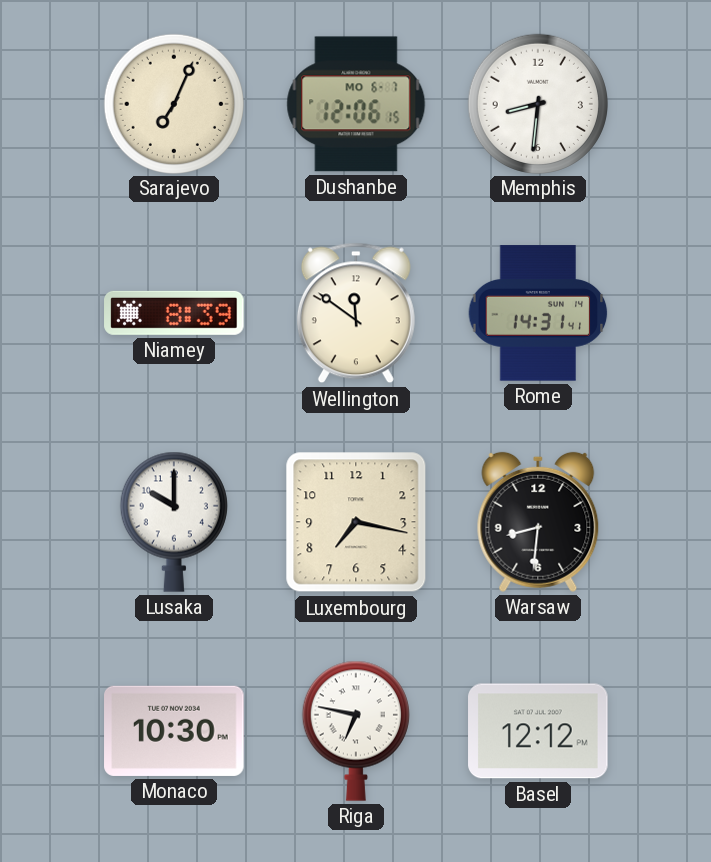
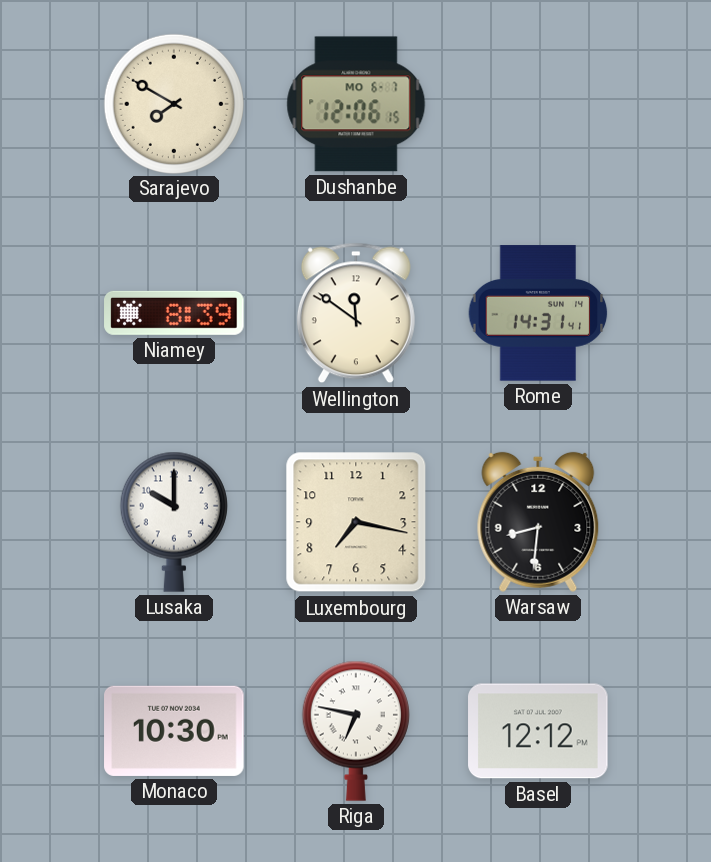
Sarajevo: 7:04 -> 7:50
Memphis: 8:31 -> none
